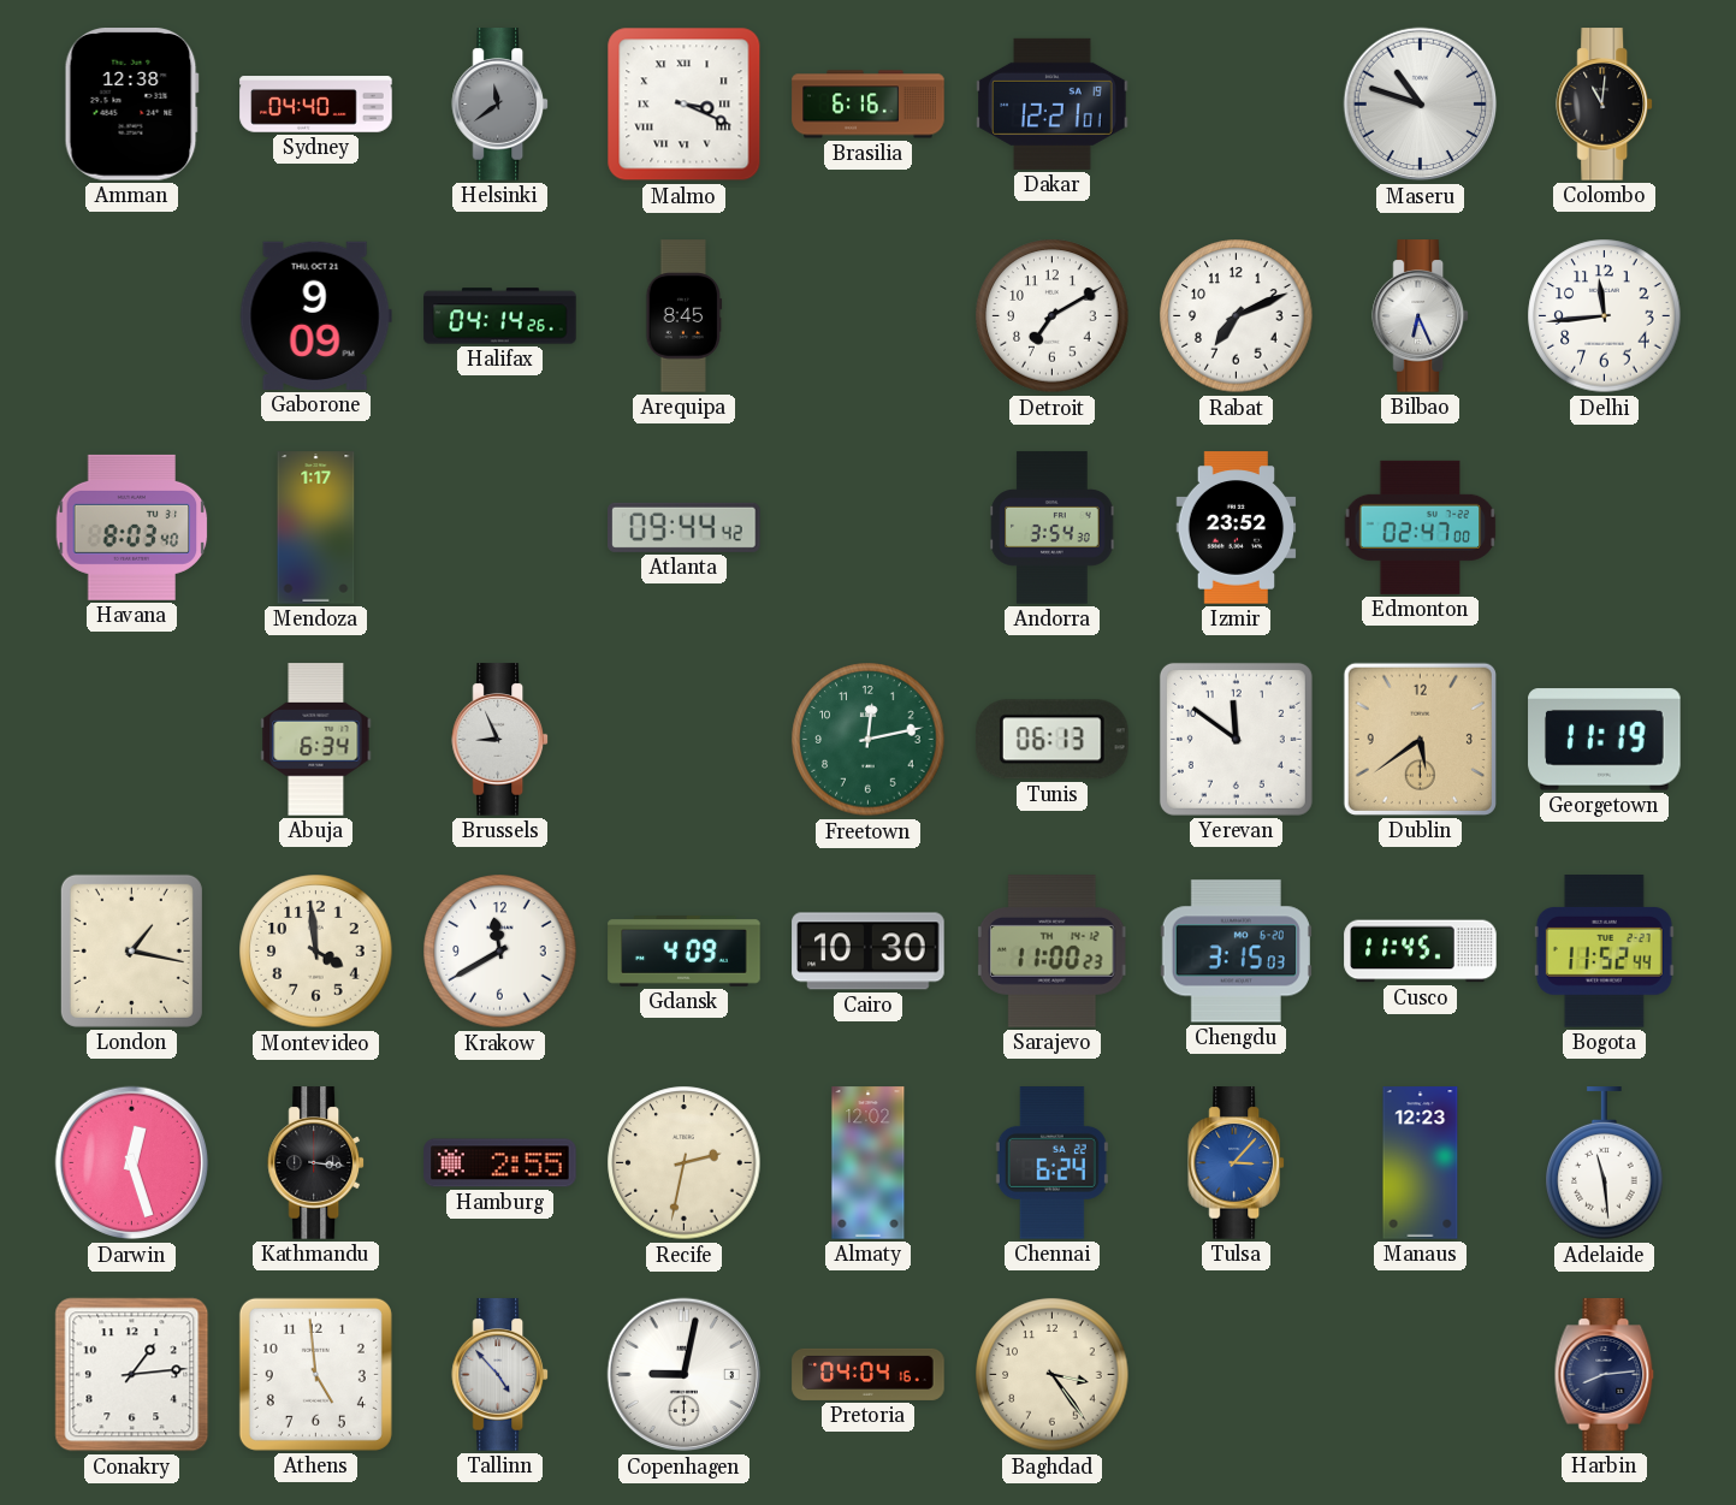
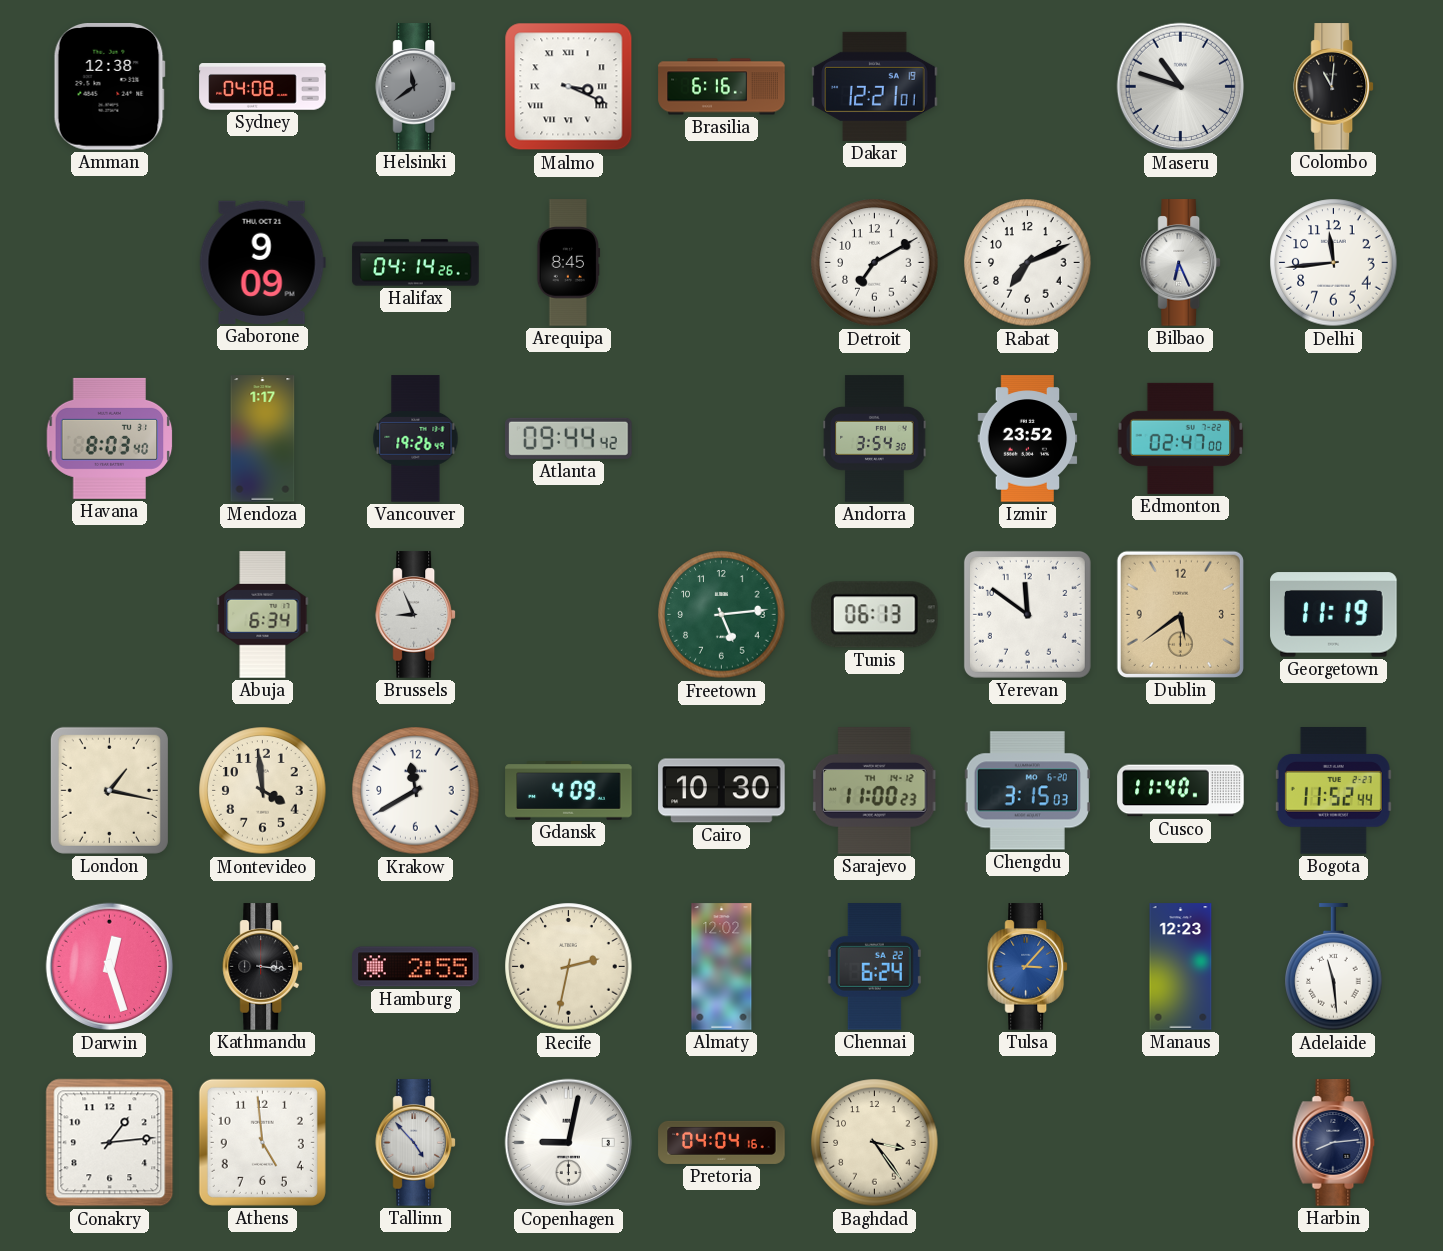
Sydney: 04:40 -> 04:08
Vancouver: none -> 19:26
Freetown: 12:13 -> 5:14
Cusco: 11:45 -> 11:40
